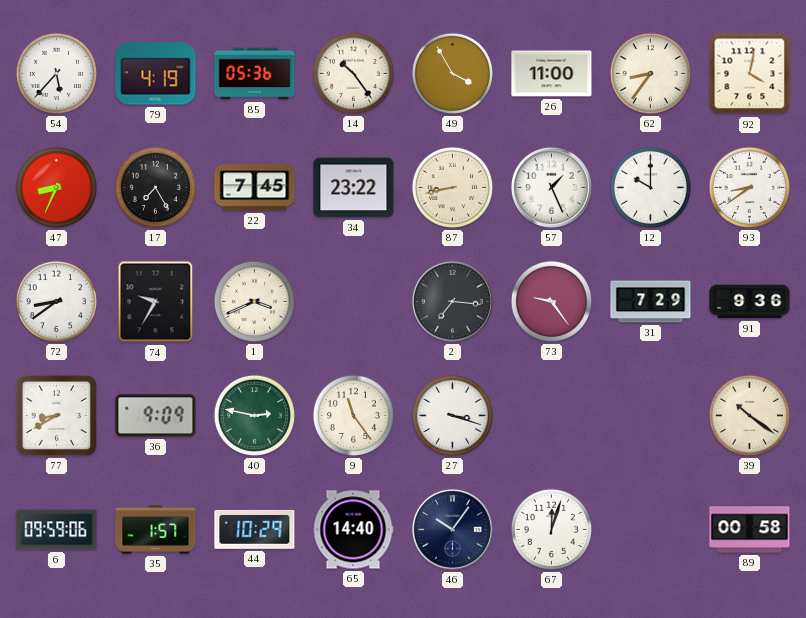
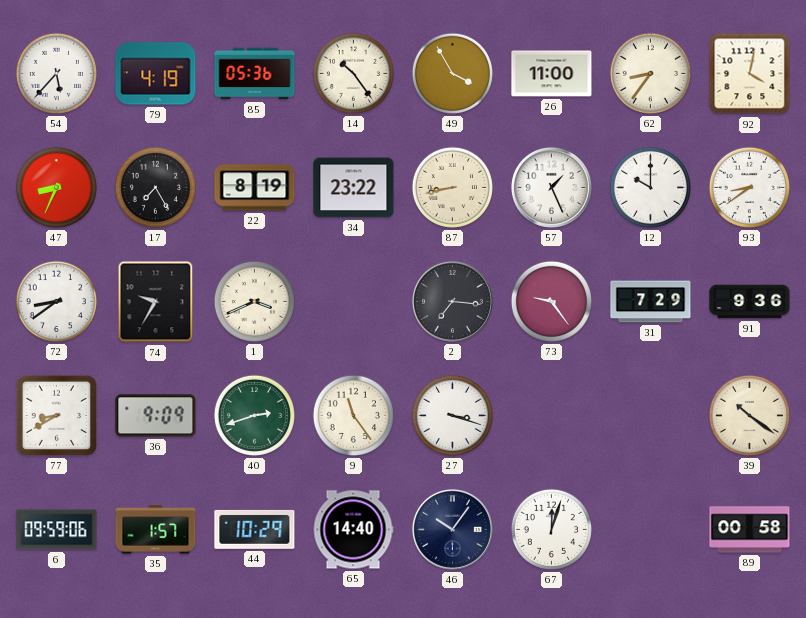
22: 7:45 -> 8:19
40: 2:47 -> 2:42
